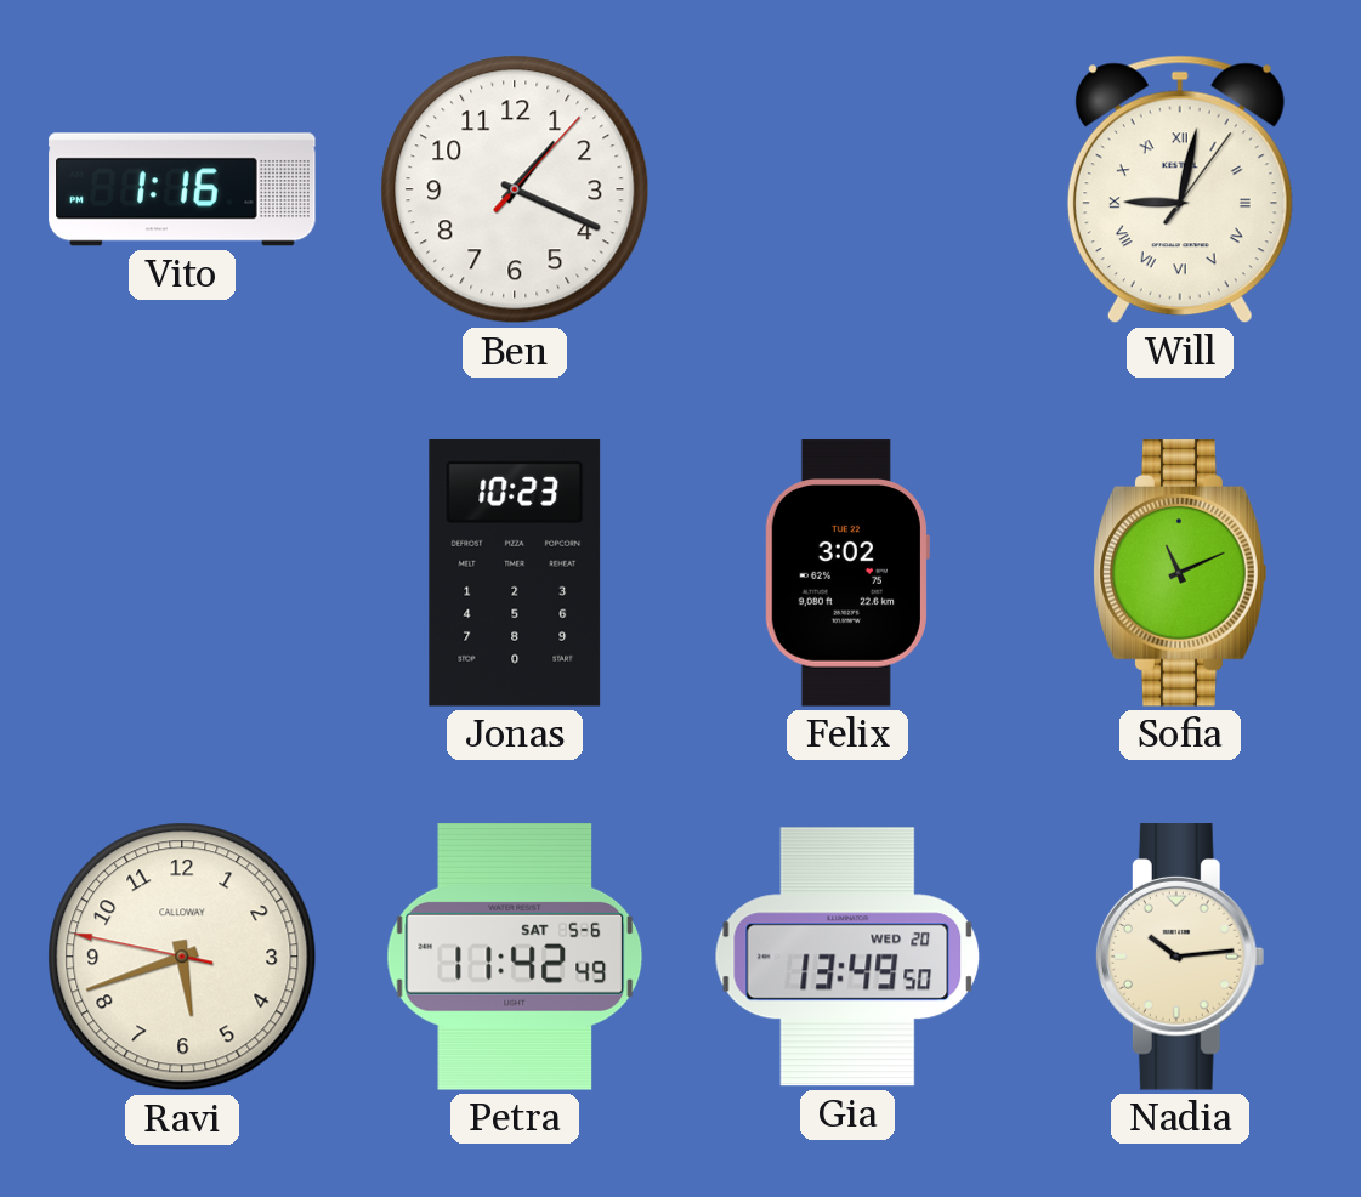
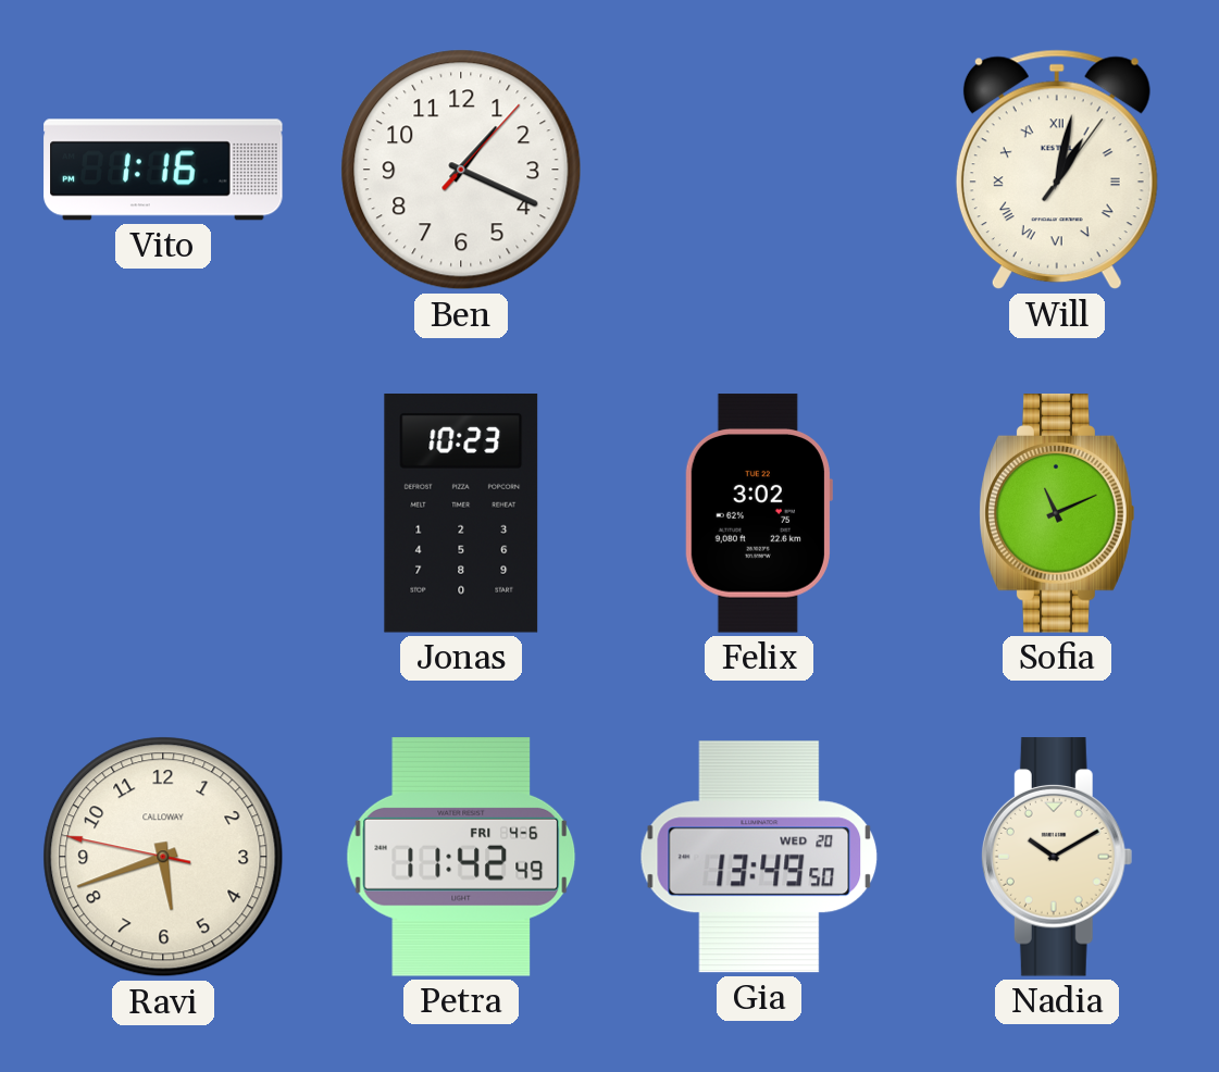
Will: 9:02 -> 1:02
Petra date: SAT 5-6 -> FRI 4-6
Nadia: 10:14 -> 10:10
